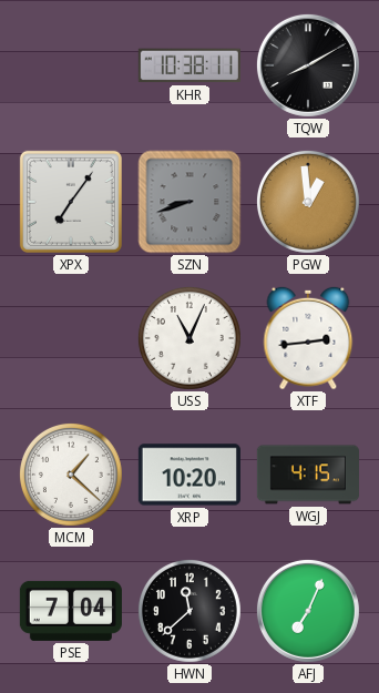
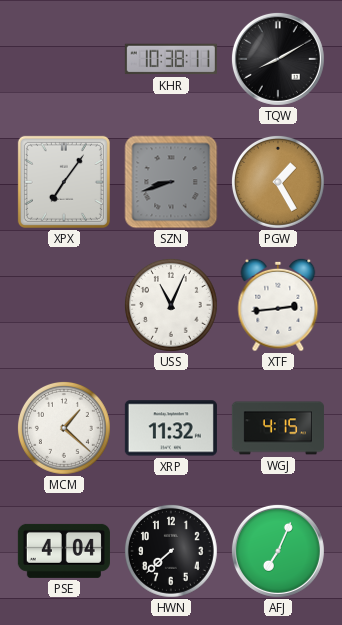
PGW: 12:59 -> 1:25
XRP: 10:20 -> 11:32
PSE: 7:04 -> 4:04
HWN: 11:38 -> 7:38
